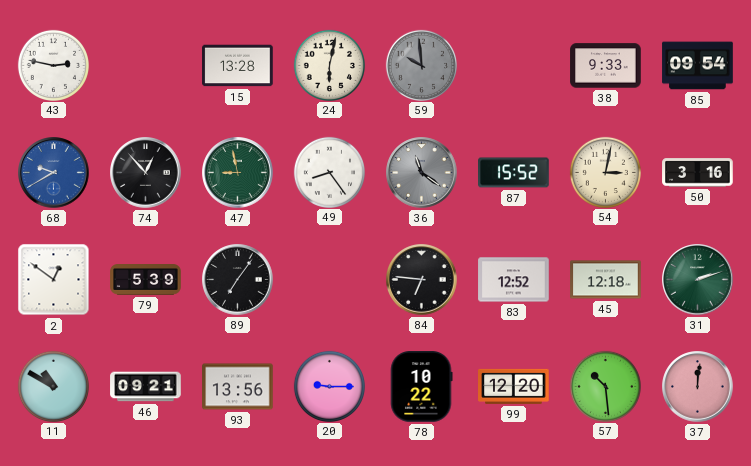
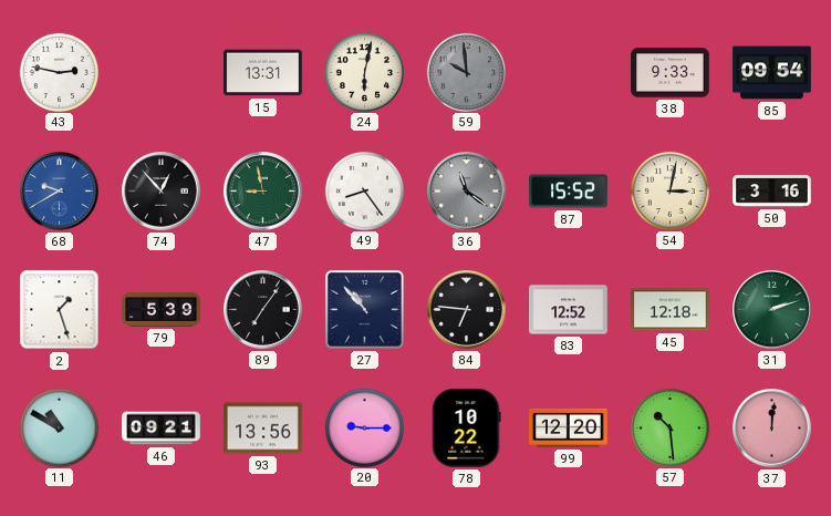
15: 13:28 -> 13:31
2: 12:51 -> 1:27
27: none -> 10:53
